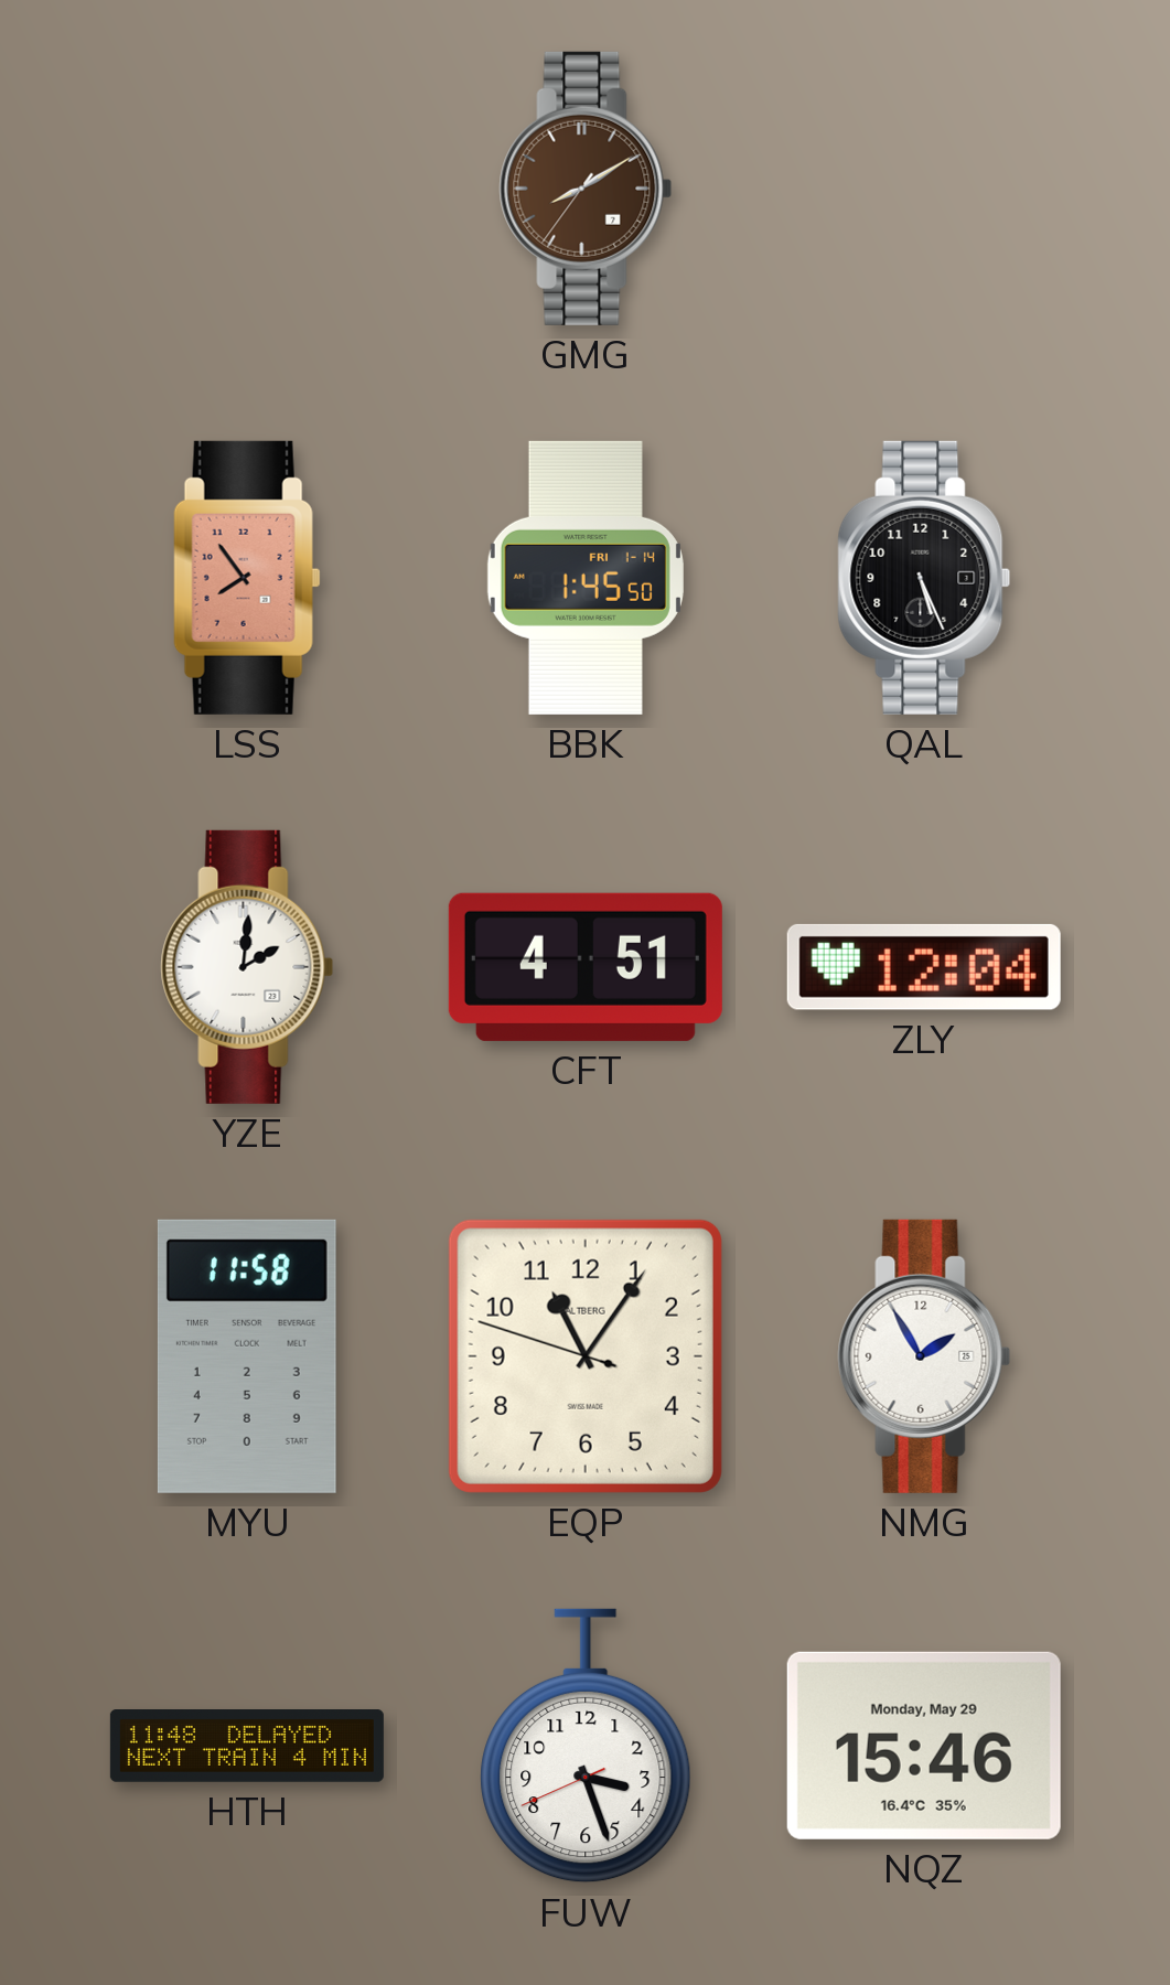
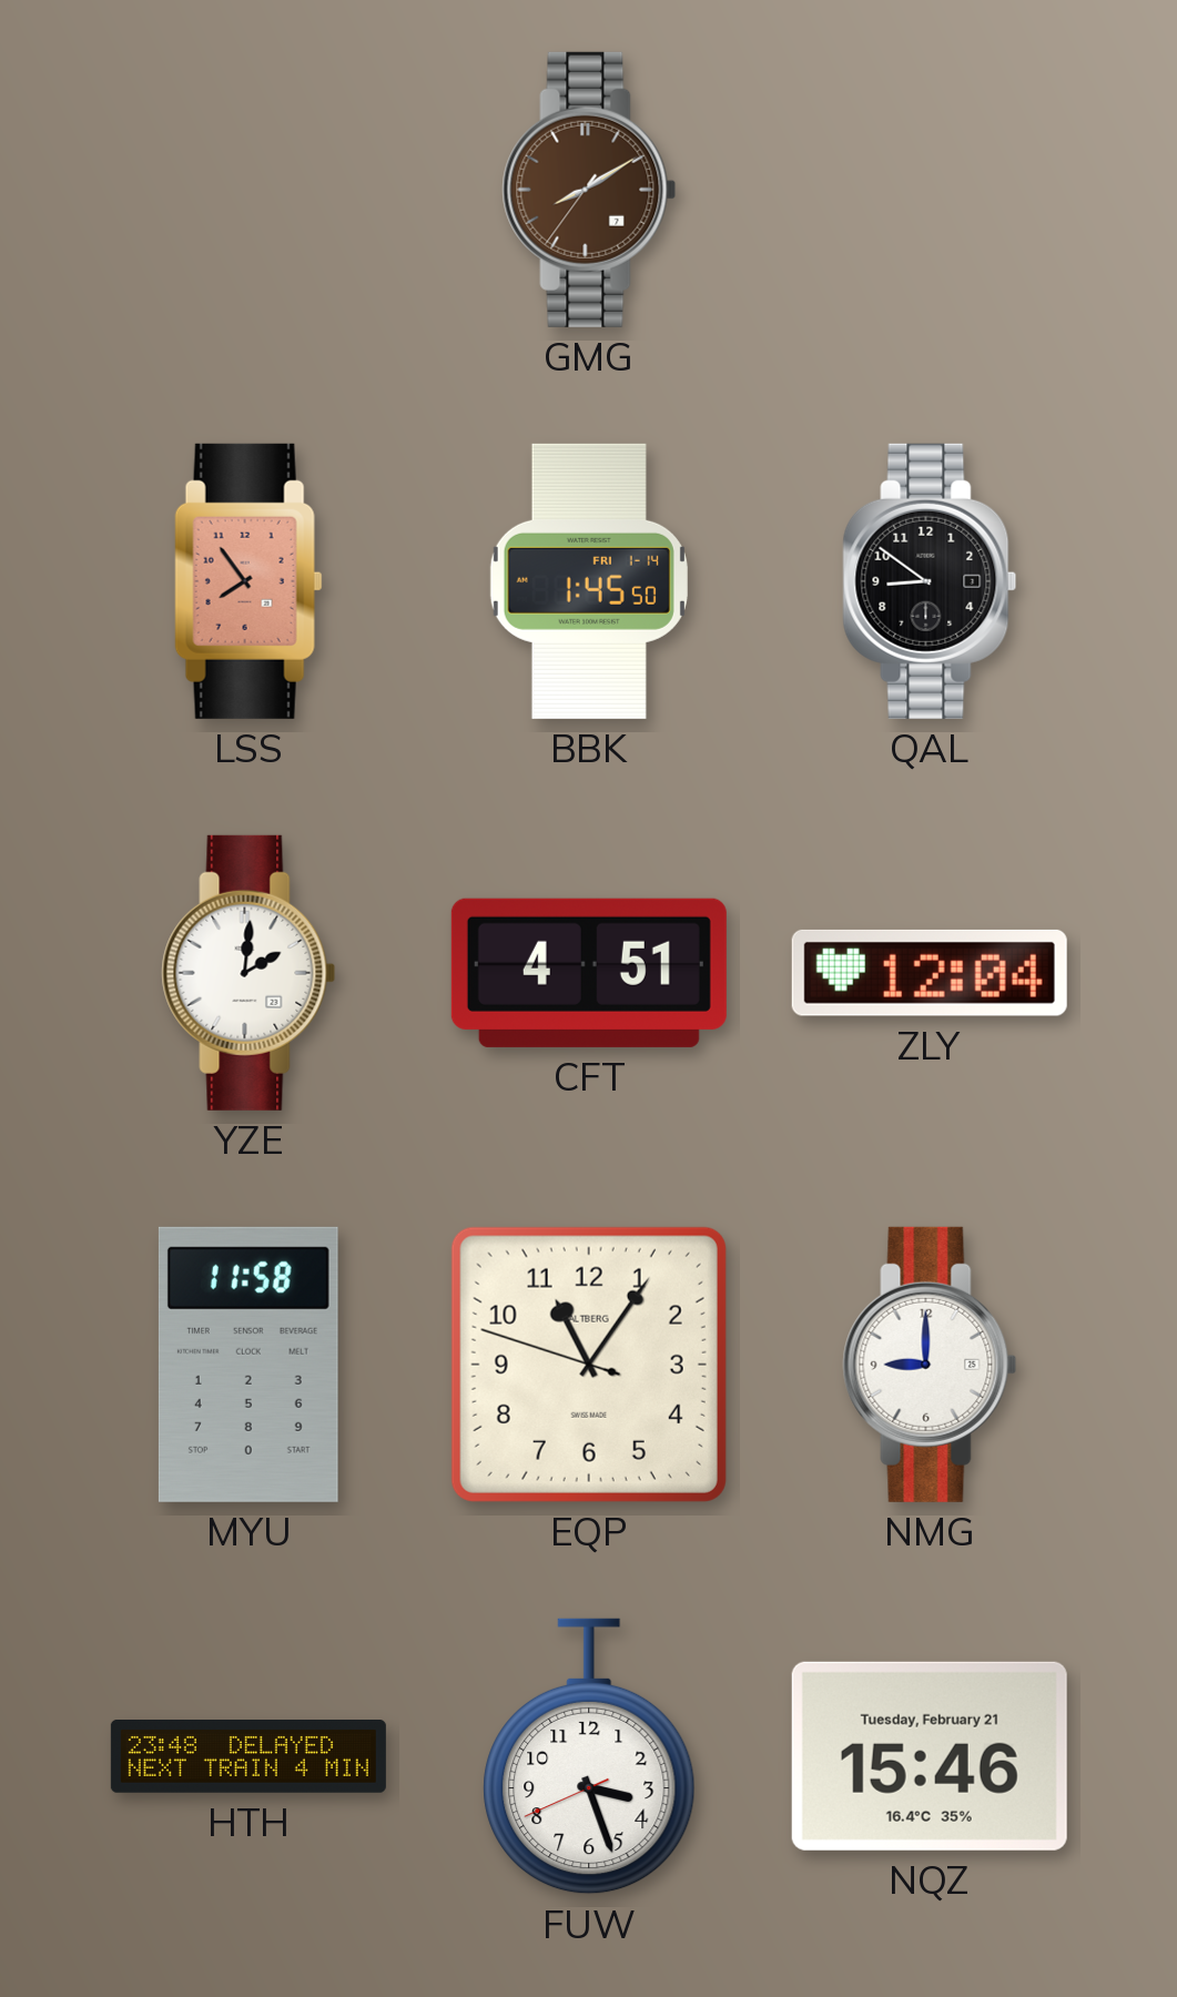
QAL: 5:26 -> 8:51
NMG: 1:55 -> 9:00
HTH: 11:48 -> 23:48
NQZ date: Monday, May 29 -> Tuesday, February 21
